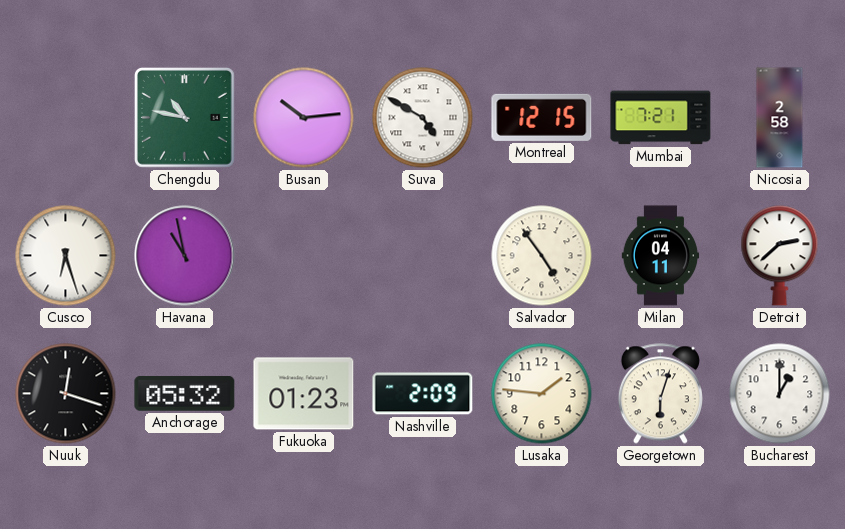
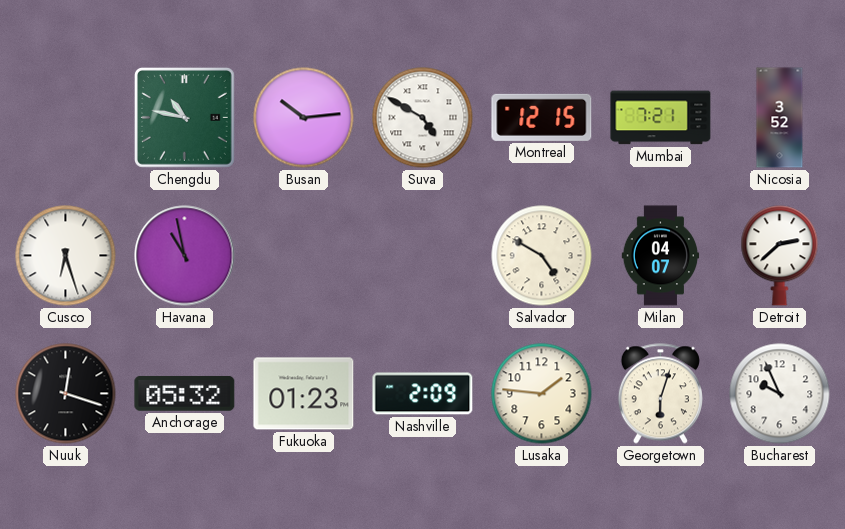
Nicosia: 2:58 -> 3:52
Salvador: 4:54 -> 4:50
Milan: 04:11 -> 04:07
Bucharest: 1:00 -> 9:56
